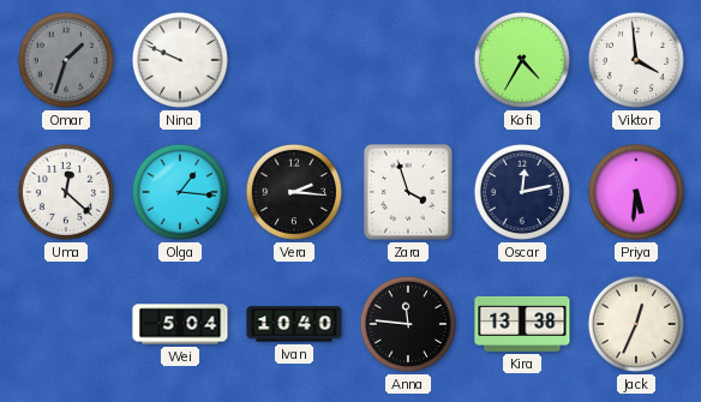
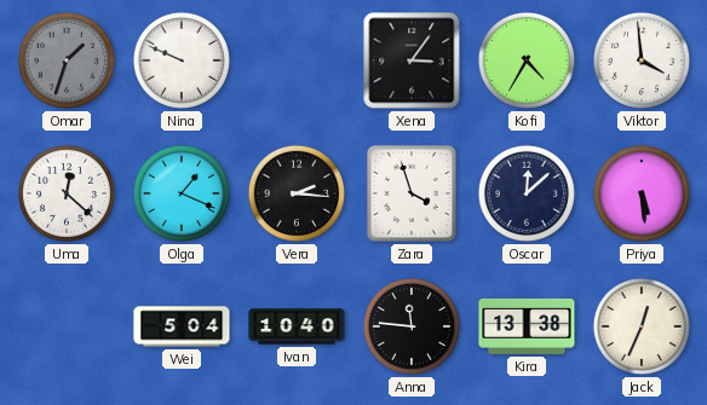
Xena: none -> 3:06
Olga: 1:16 -> 1:19
Oscar: 12:13 -> 12:08
Priya: 5:31 -> 5:29
